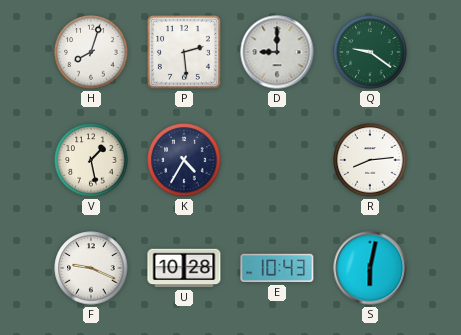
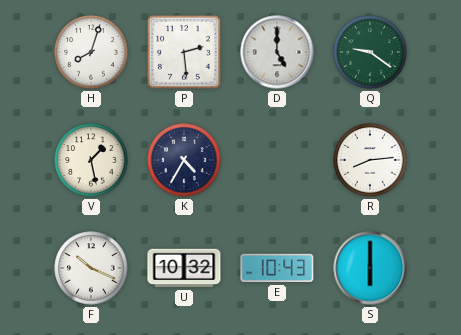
D: 9:00 -> 5:00
F: 9:19 -> 10:19
U: 10:28 -> 10:32
S: 6:02 -> 6:00
